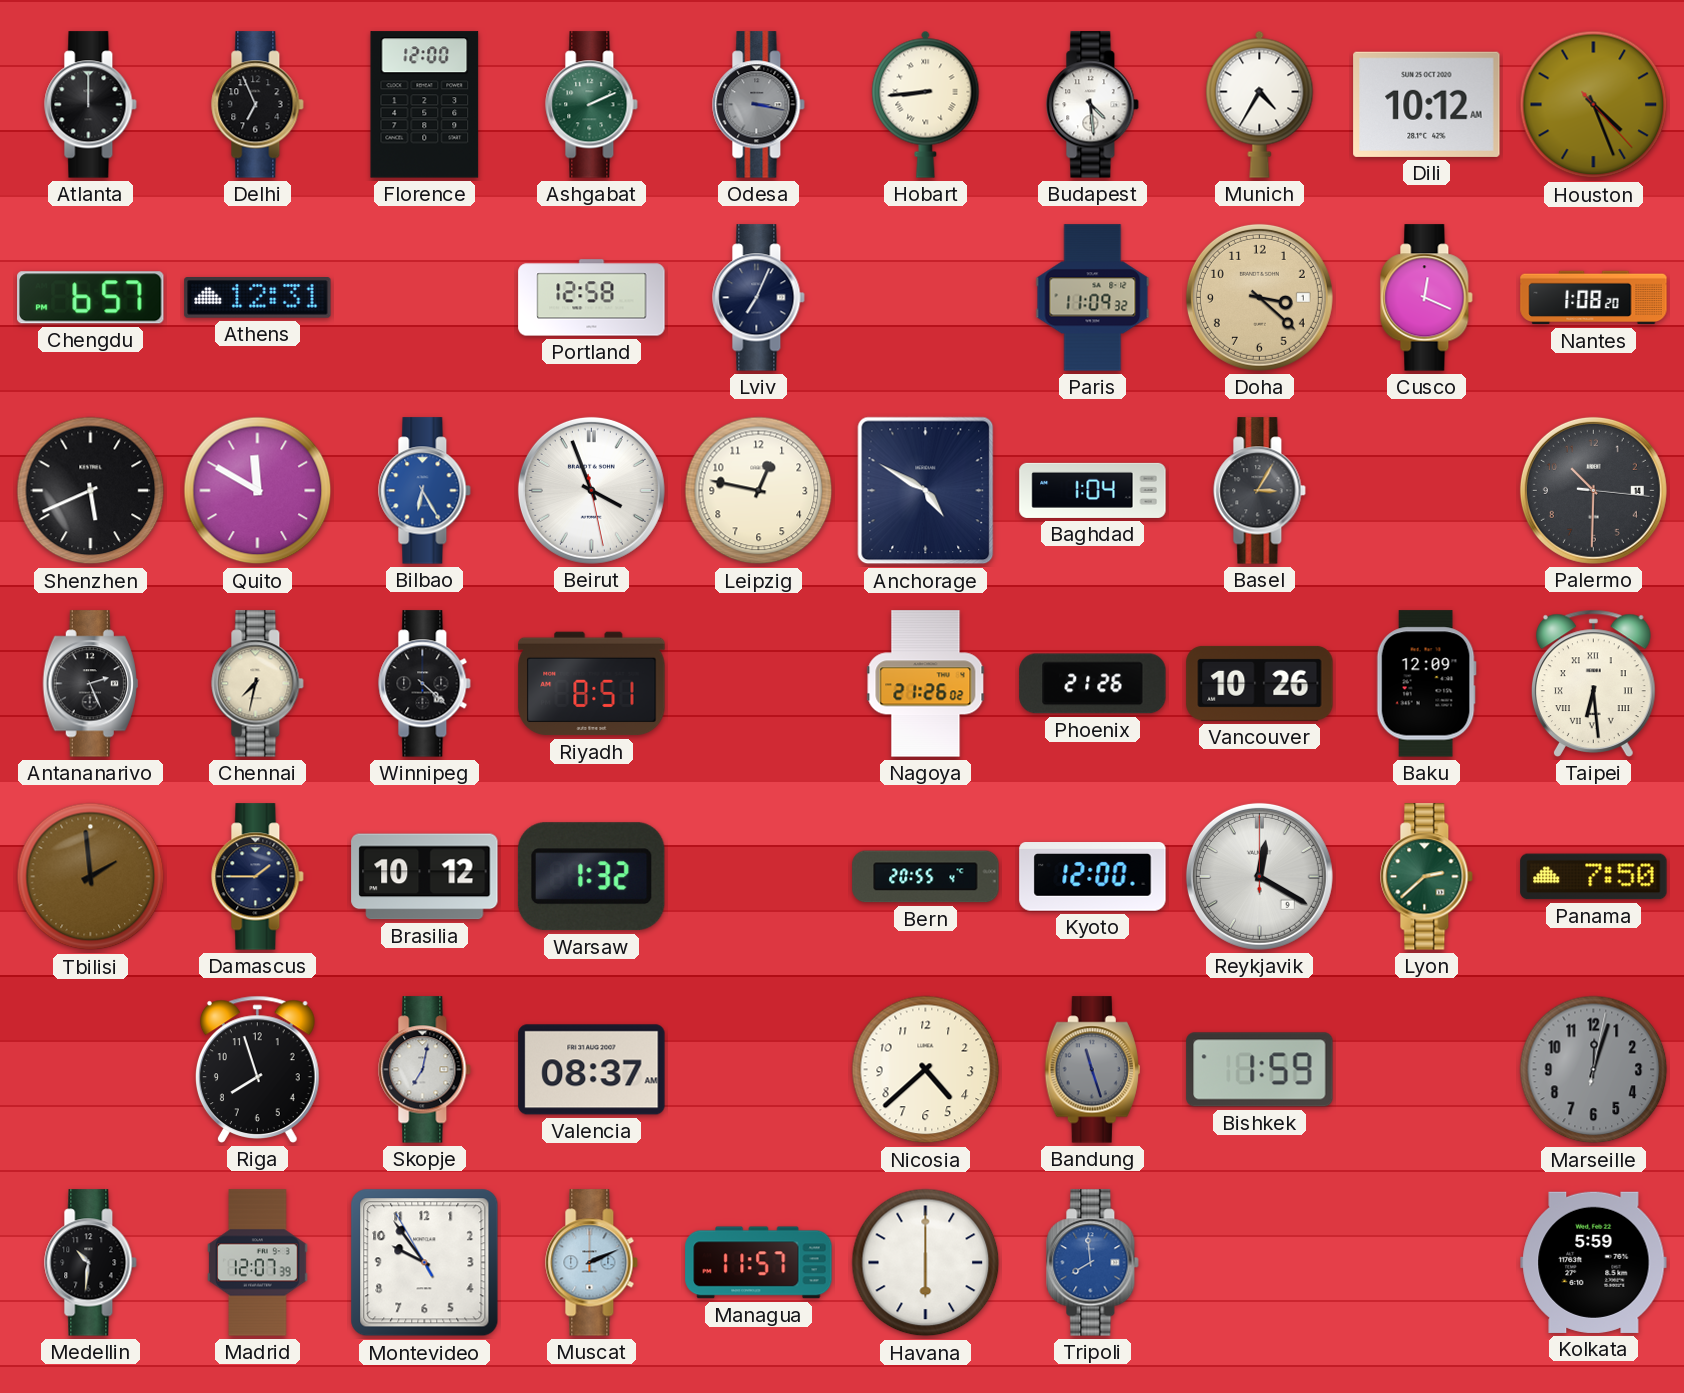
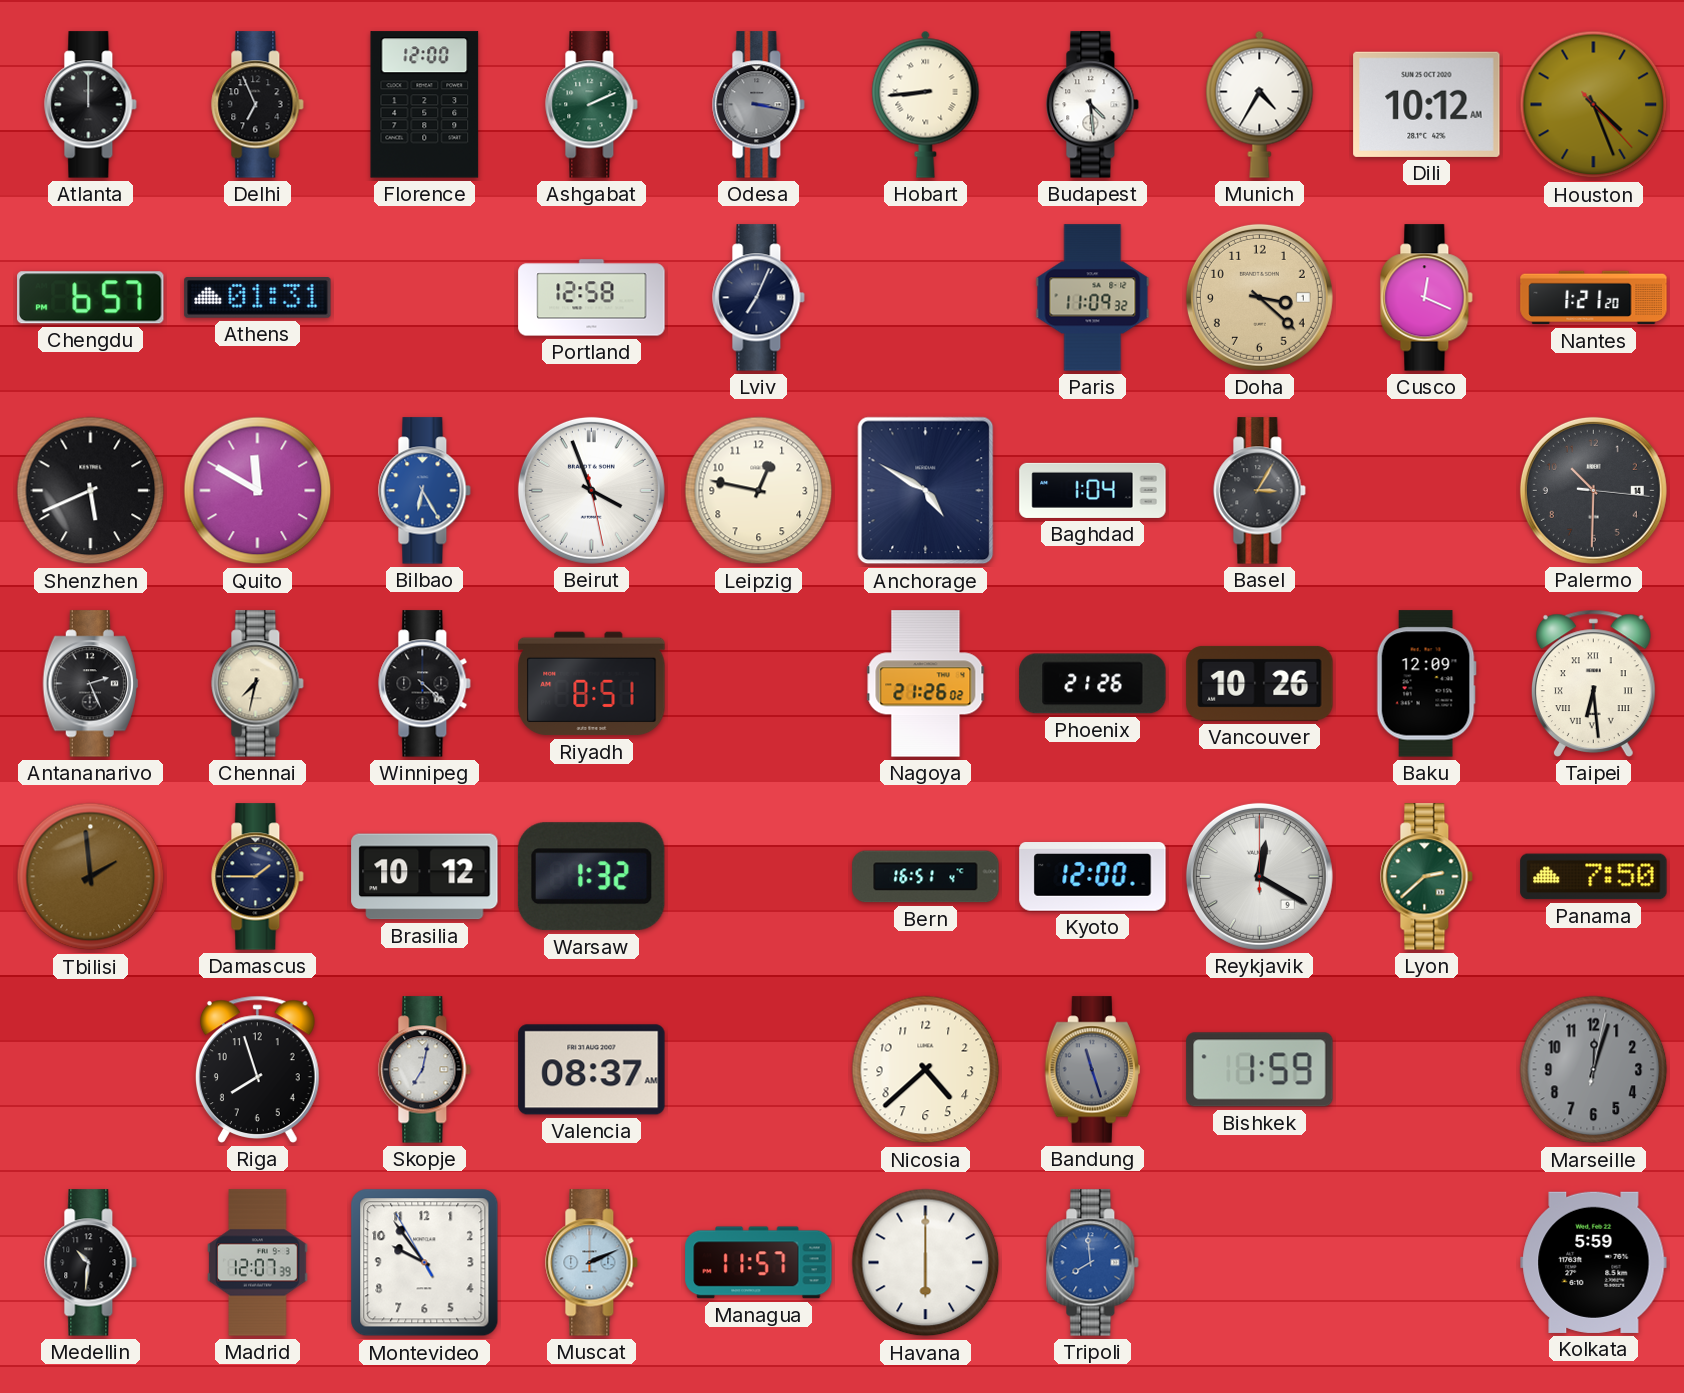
Athens: 12:31 -> 01:31
Nantes: 1:08 -> 1:21
Bern: 20:55 -> 16:51
